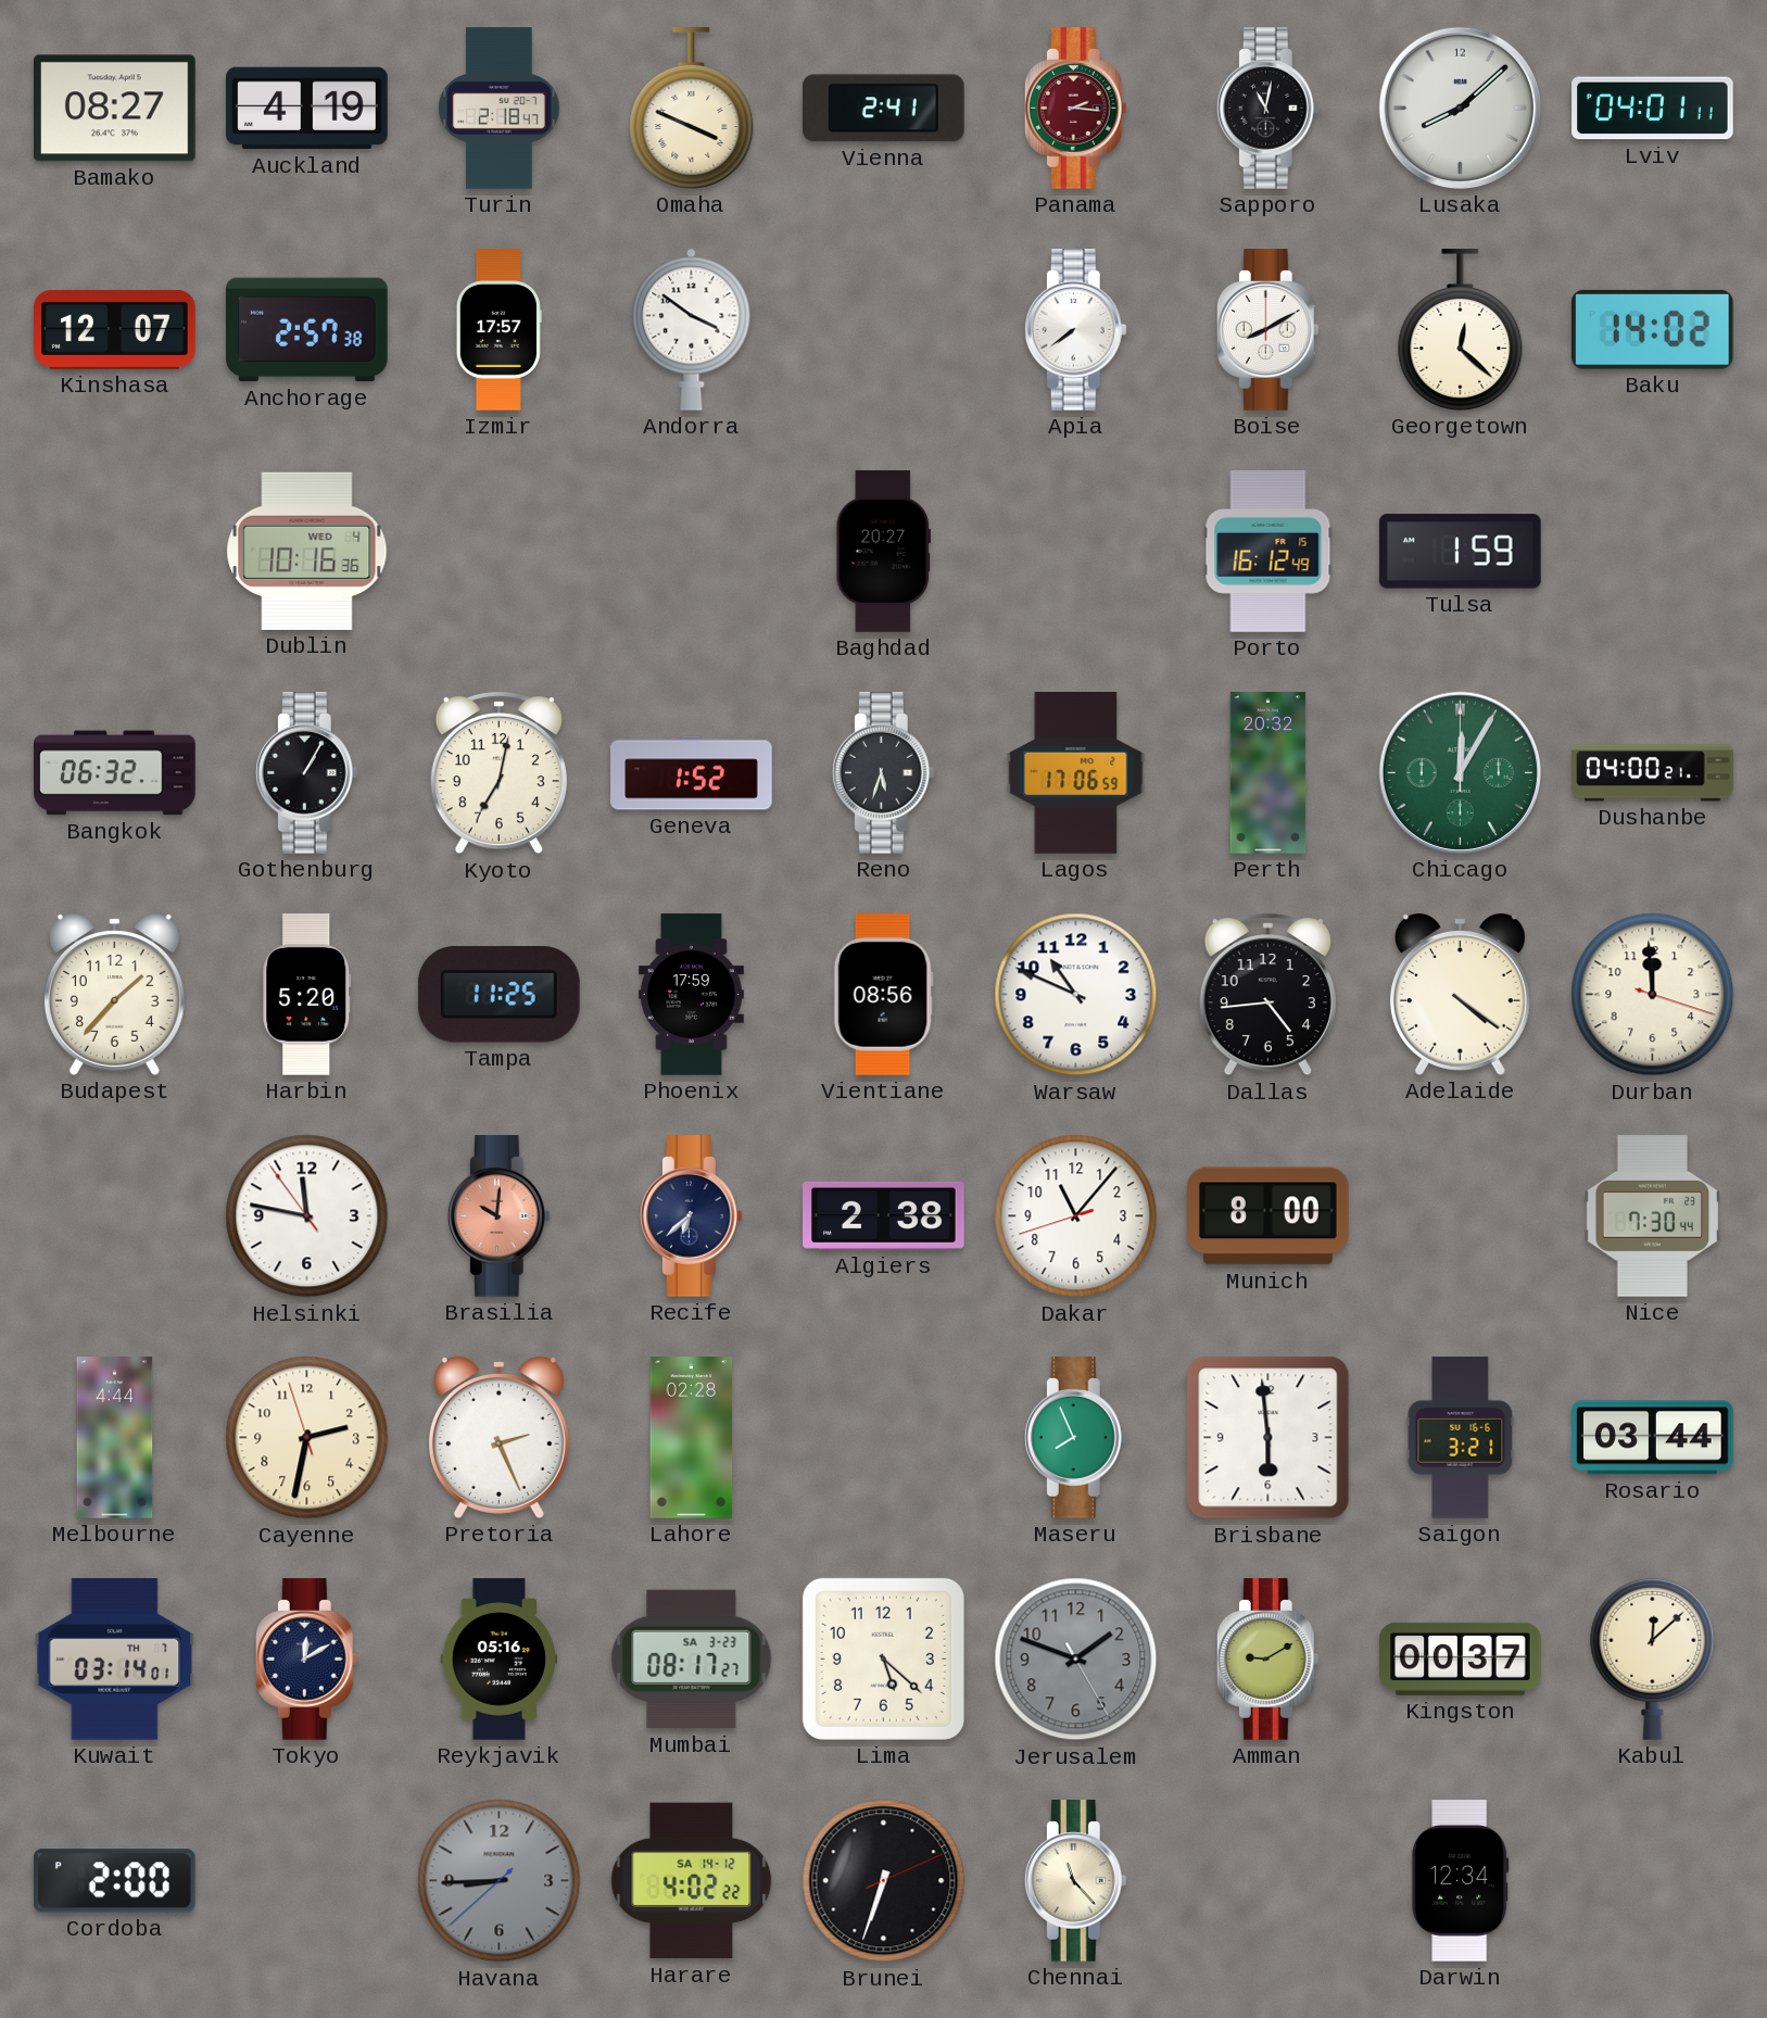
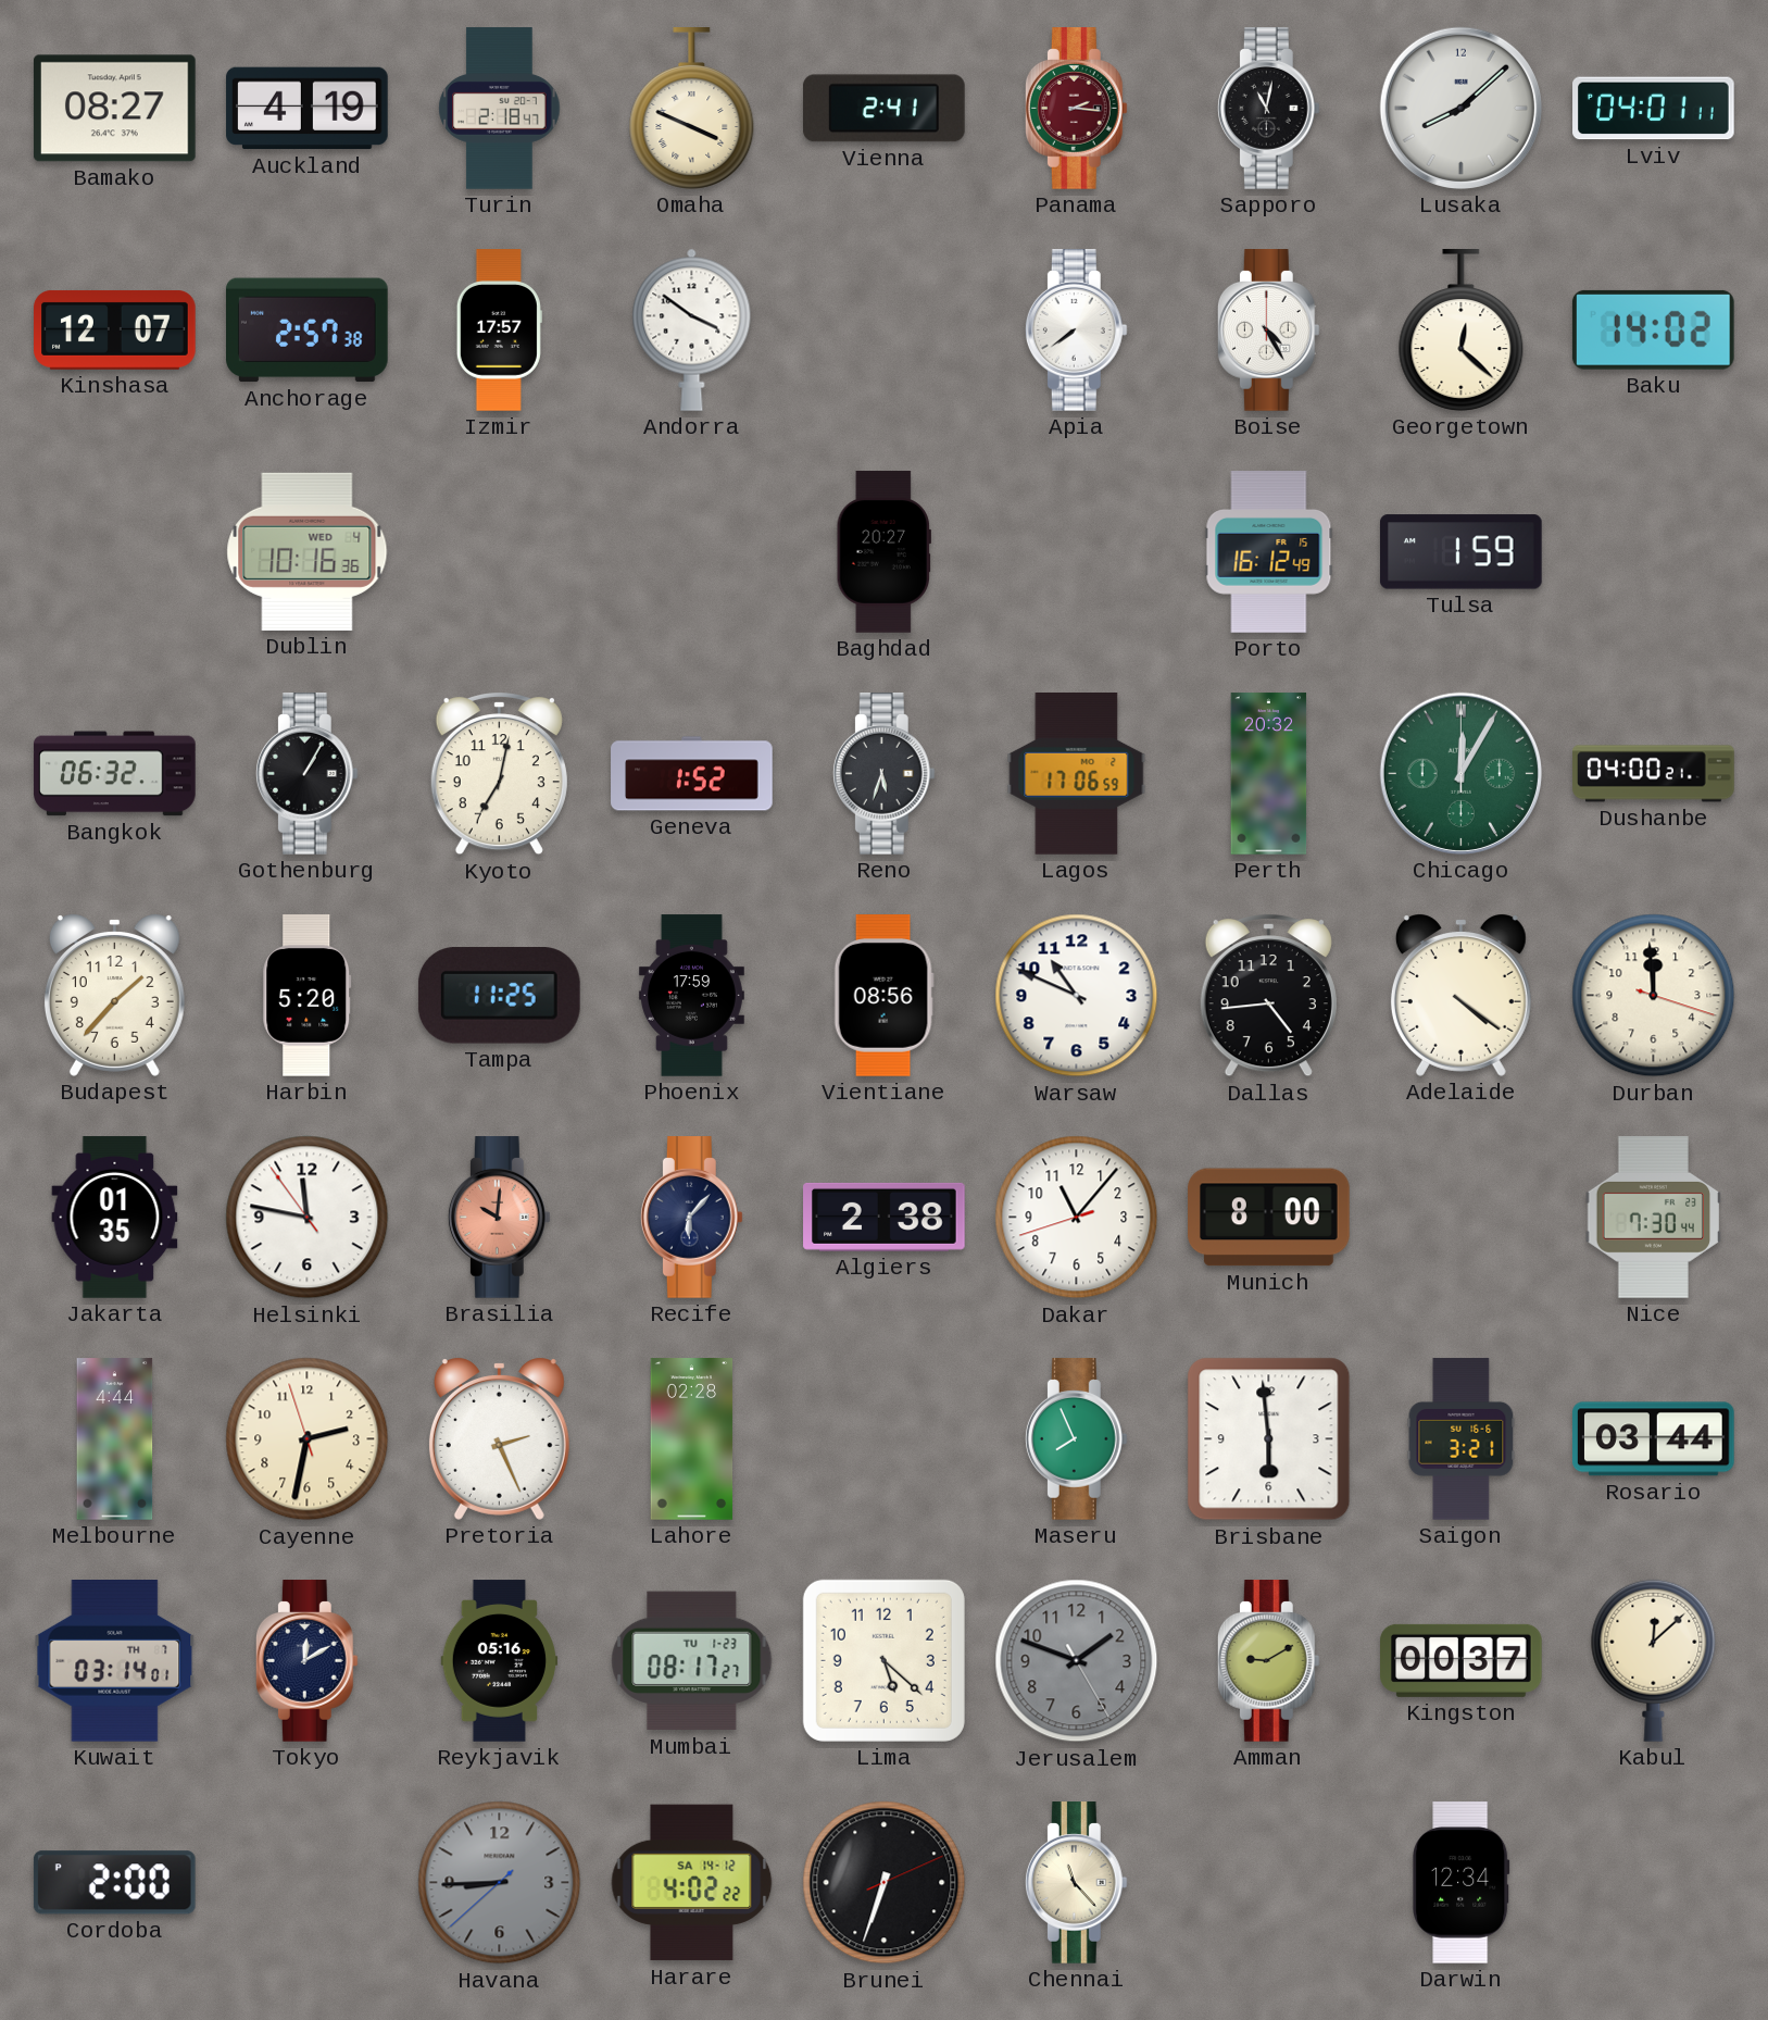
Boise: 8:10 -> 4:25
Jakarta: none -> 01:35
Recife: 6:38 -> 6:07
Mumbai date: SA 3-23 -> TU 1-23
